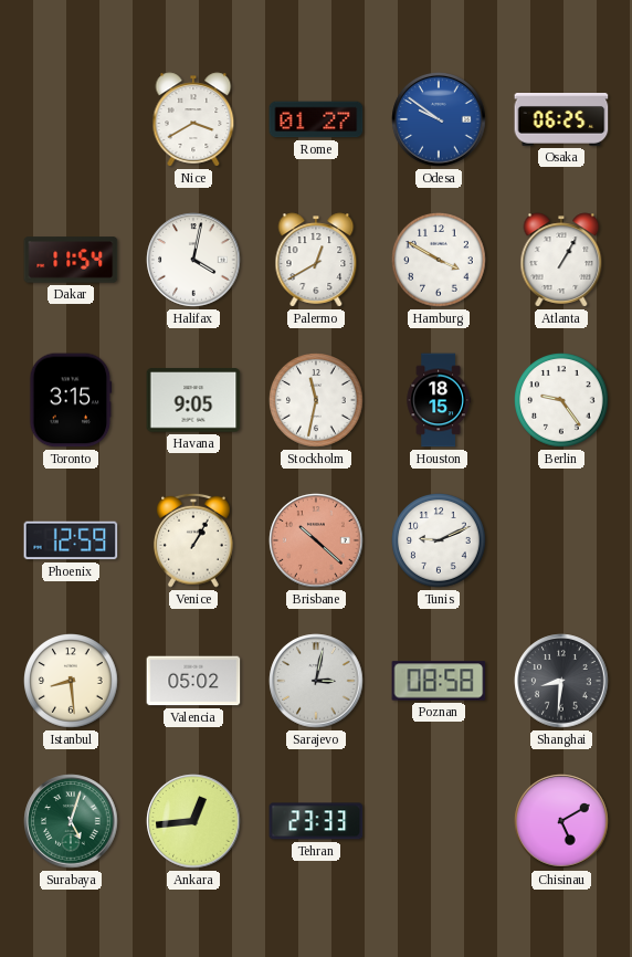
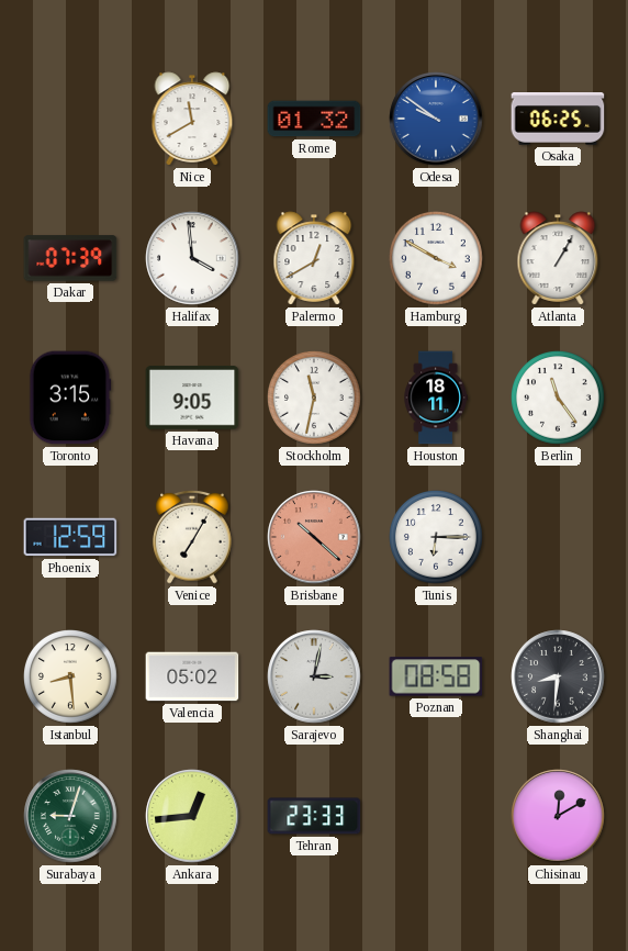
Nice: 3:40 -> 11:40
Rome: 01:27 -> 01:32
Dakar: 11:54 -> 07:39
Halifax: 4:02 -> 3:59
Houston: 18:15 -> 18:11
Berlin: 9:24 -> 11:24
Venice: 1:05 -> 7:05
Tunis: 9:11 -> 6:15
Surabaya: 5:03 -> 9:03
Chisinau: 5:10 -> 12:10
